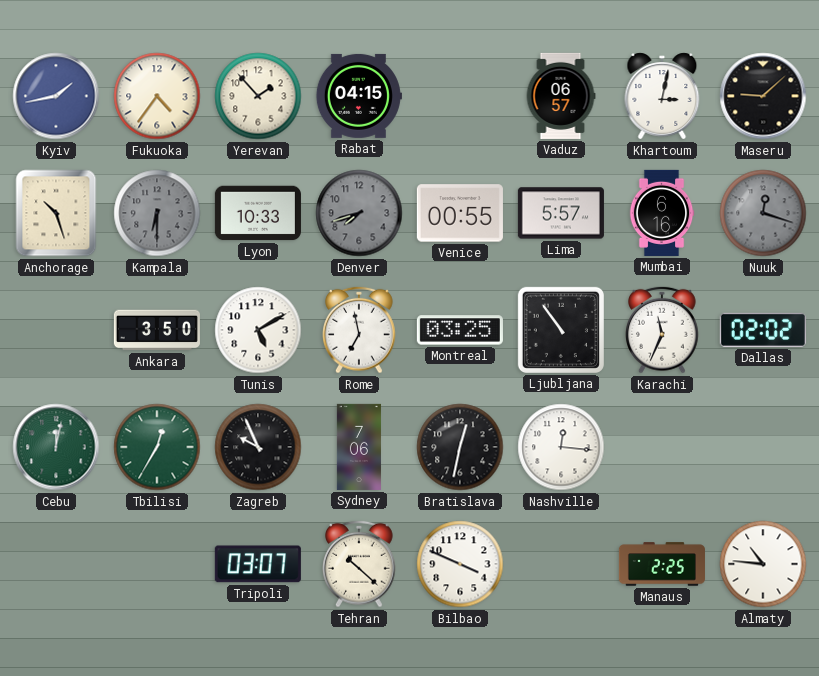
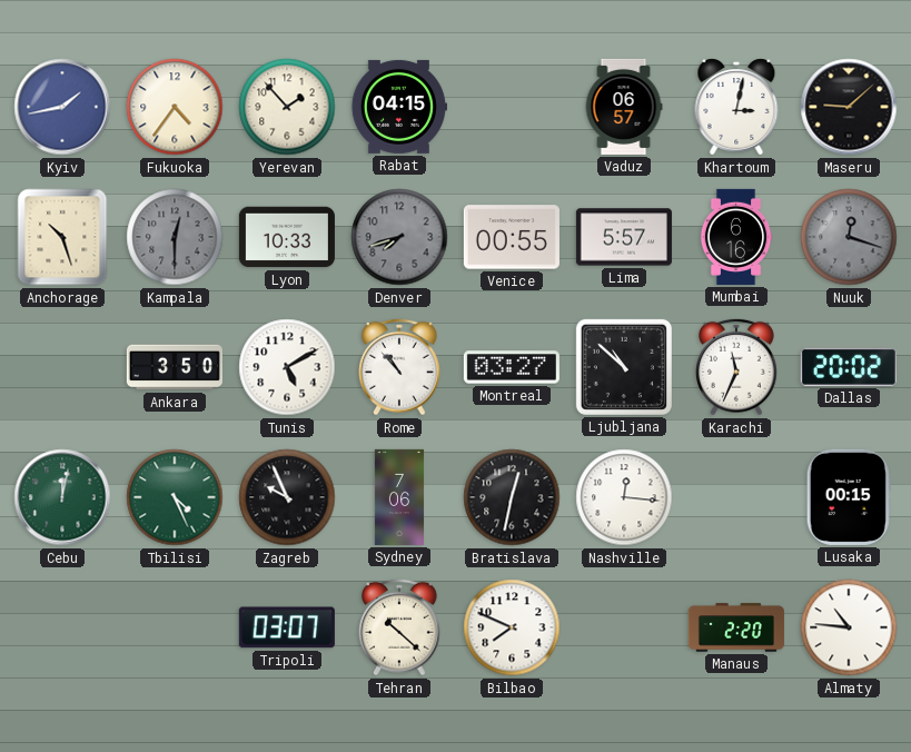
Kampala: 6:30 -> 12:30
Rome: 6:58 -> 10:53
Montreal: 03:25 -> 03:27
Ljubljana: 10:54 -> 10:52
Dallas: 02:02 -> 20:02
Tbilisi: 12:35 -> 4:26
Lusaka: none -> 00:15
Bilbao: 3:49 -> 7:49
Manaus: 2:25 -> 2:20
